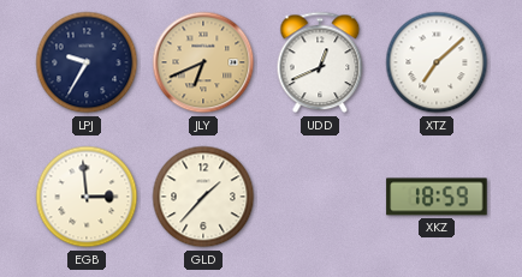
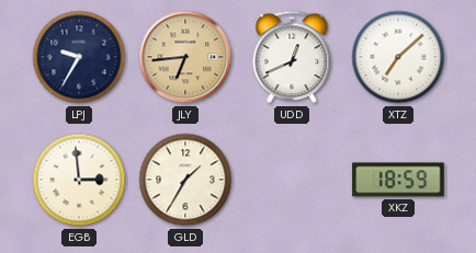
JLY: 6:41 -> 6:44
GLD: 1:37 -> 1:35
